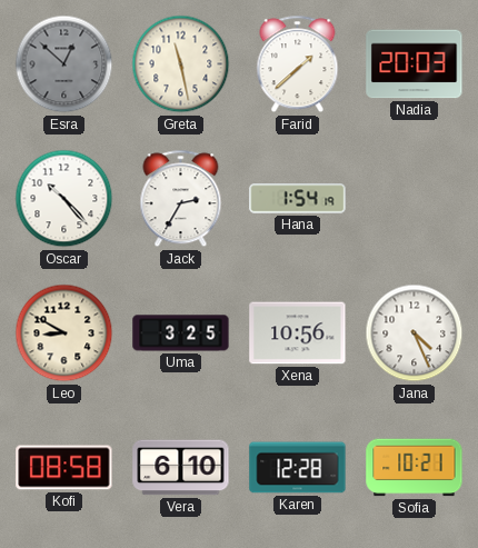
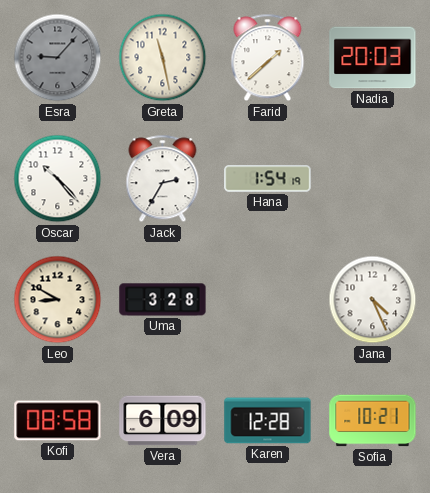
Esra: 12:52 -> 9:07
Uma: 3:25 -> 3:28
Xena: 10:56 -> none
Vera: 6:10 -> 6:09
